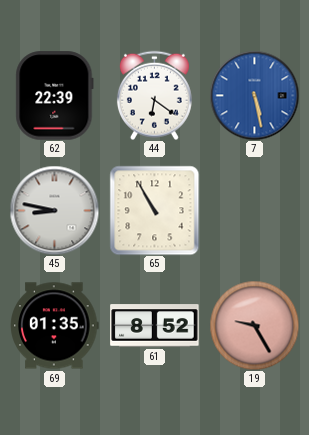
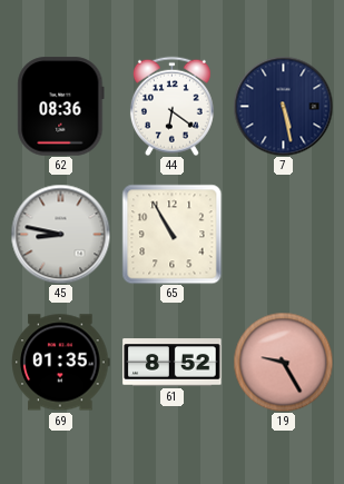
62: 22:39 -> 08:36
7 dial: blue -> navy
